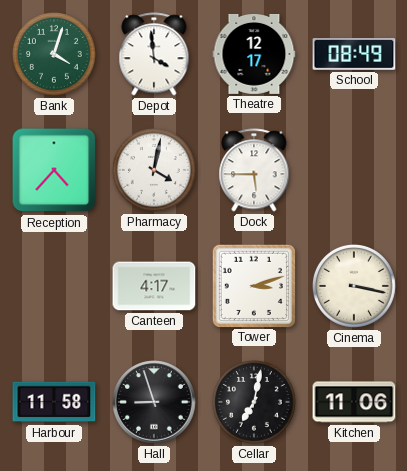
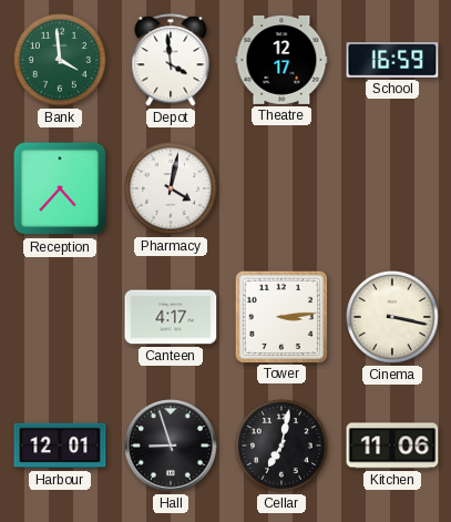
Bank: 4:03 -> 3:59
School: 08:49 -> 16:59
Dock: 5:45 -> none
Tower: 3:12 -> 3:14
Harbour: 11:58 -> 12:01
